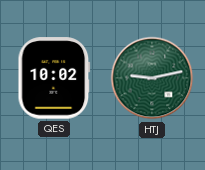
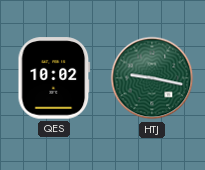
HTJ: 9:13 -> 9:17
